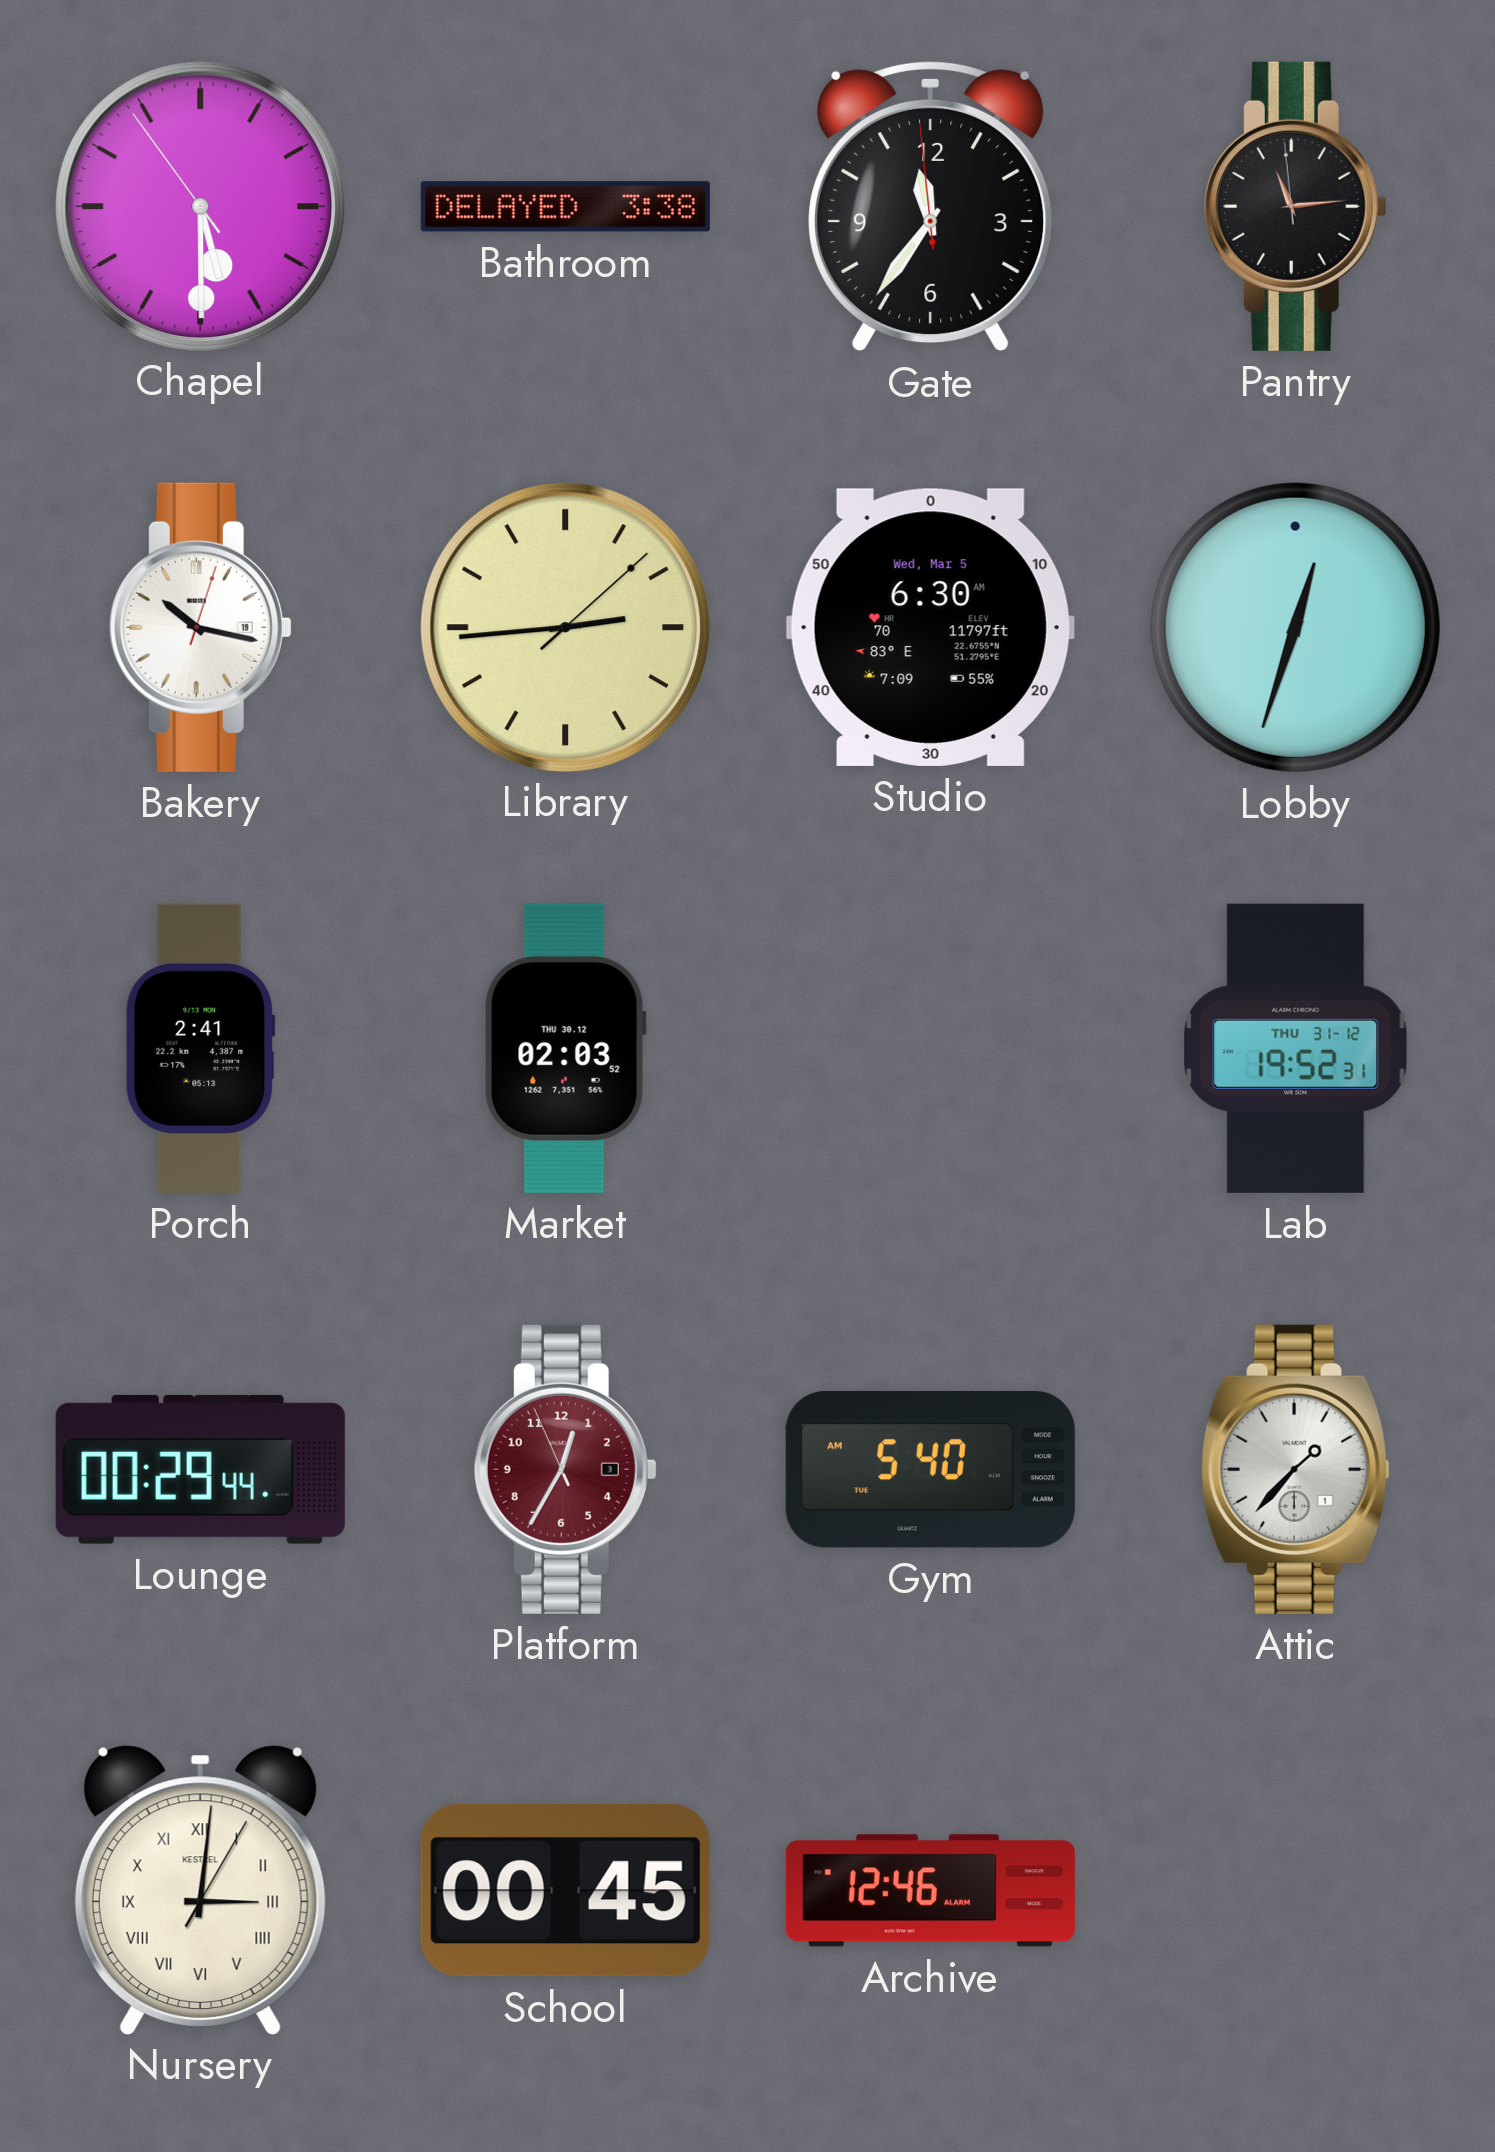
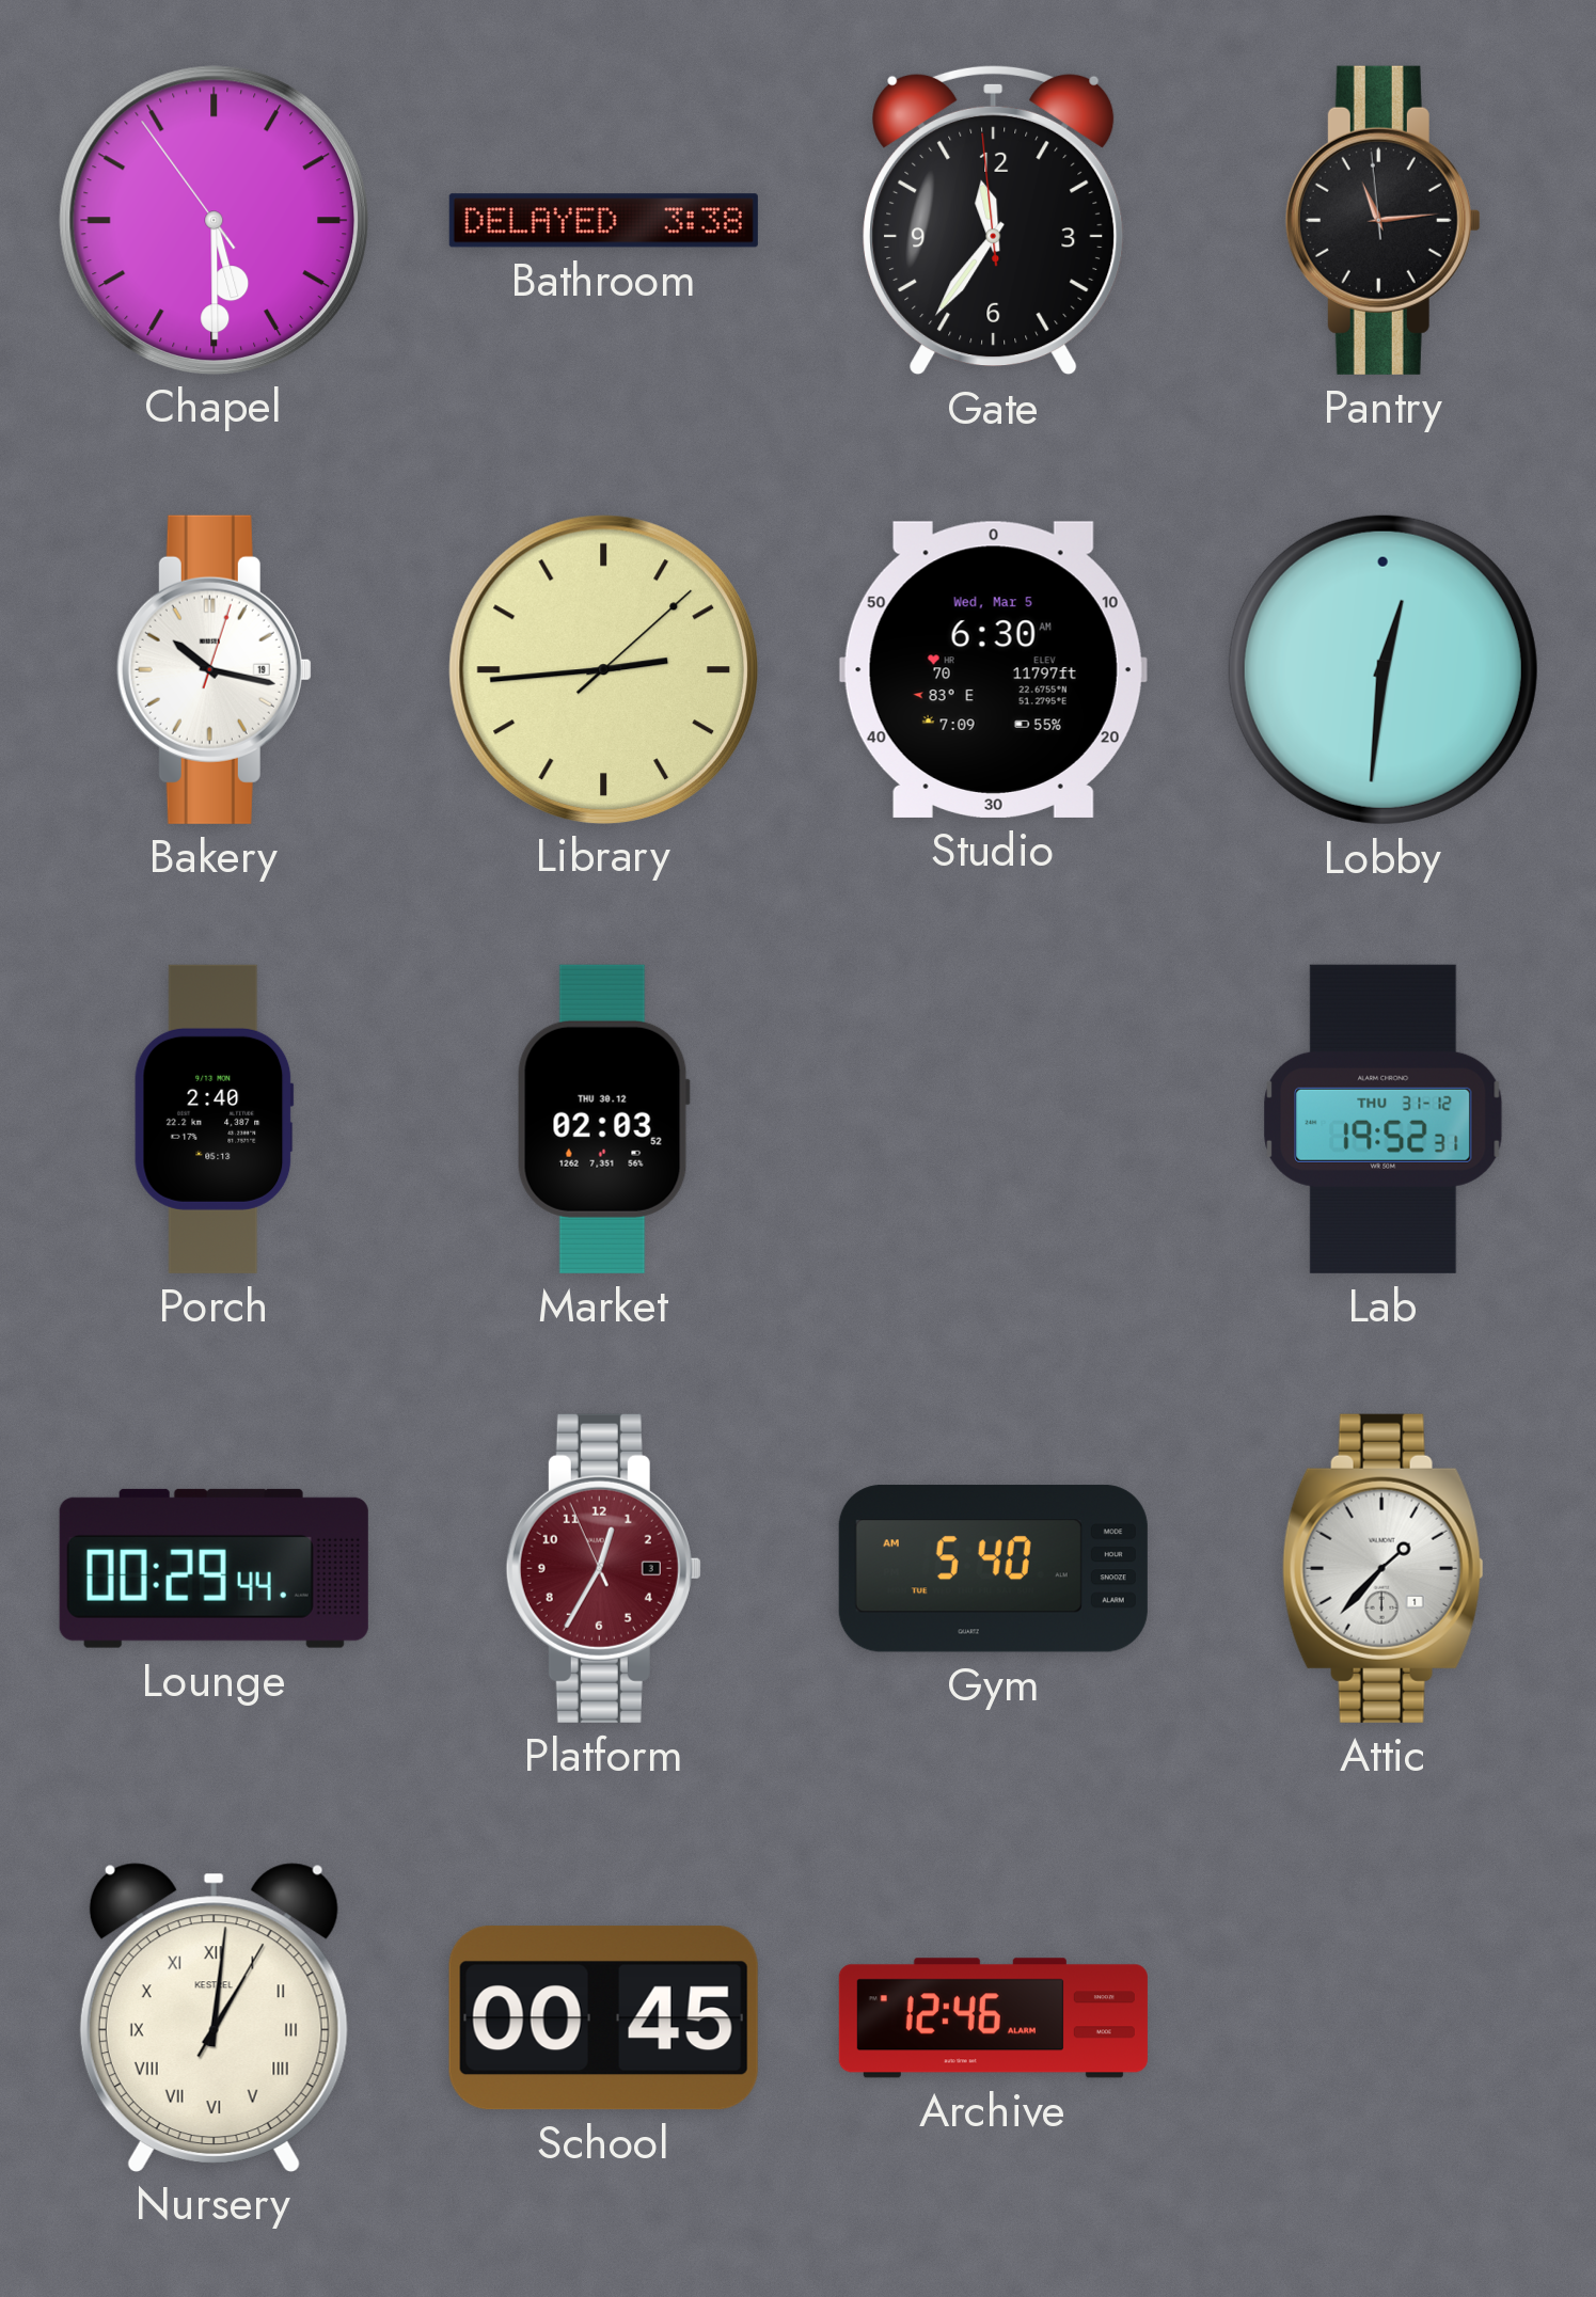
Lobby: 12:33 -> 12:31
Porch: 2:41 -> 2:40
Nursery: 3:01 -> 1:01
